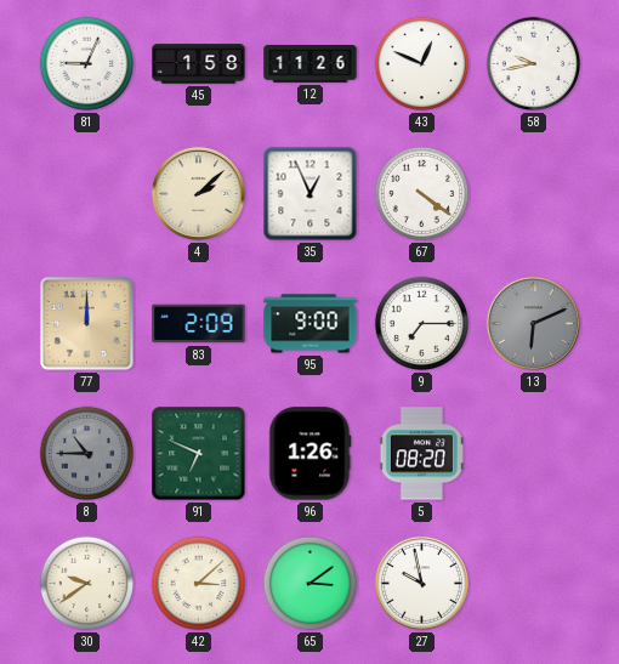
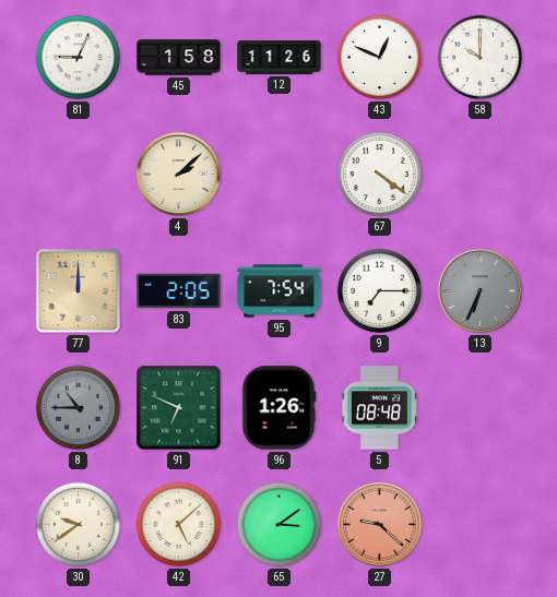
58: 9:43 -> 10:00
35: 12:56 -> none
83: 2:09 -> 2:05
95: 9:00 -> 7:54
13: 6:11 -> 6:34
5: 08:20 -> 08:48
42: 3:08 -> 5:08
27: 9:58 -> 9:22
27 dial: white -> salmon
